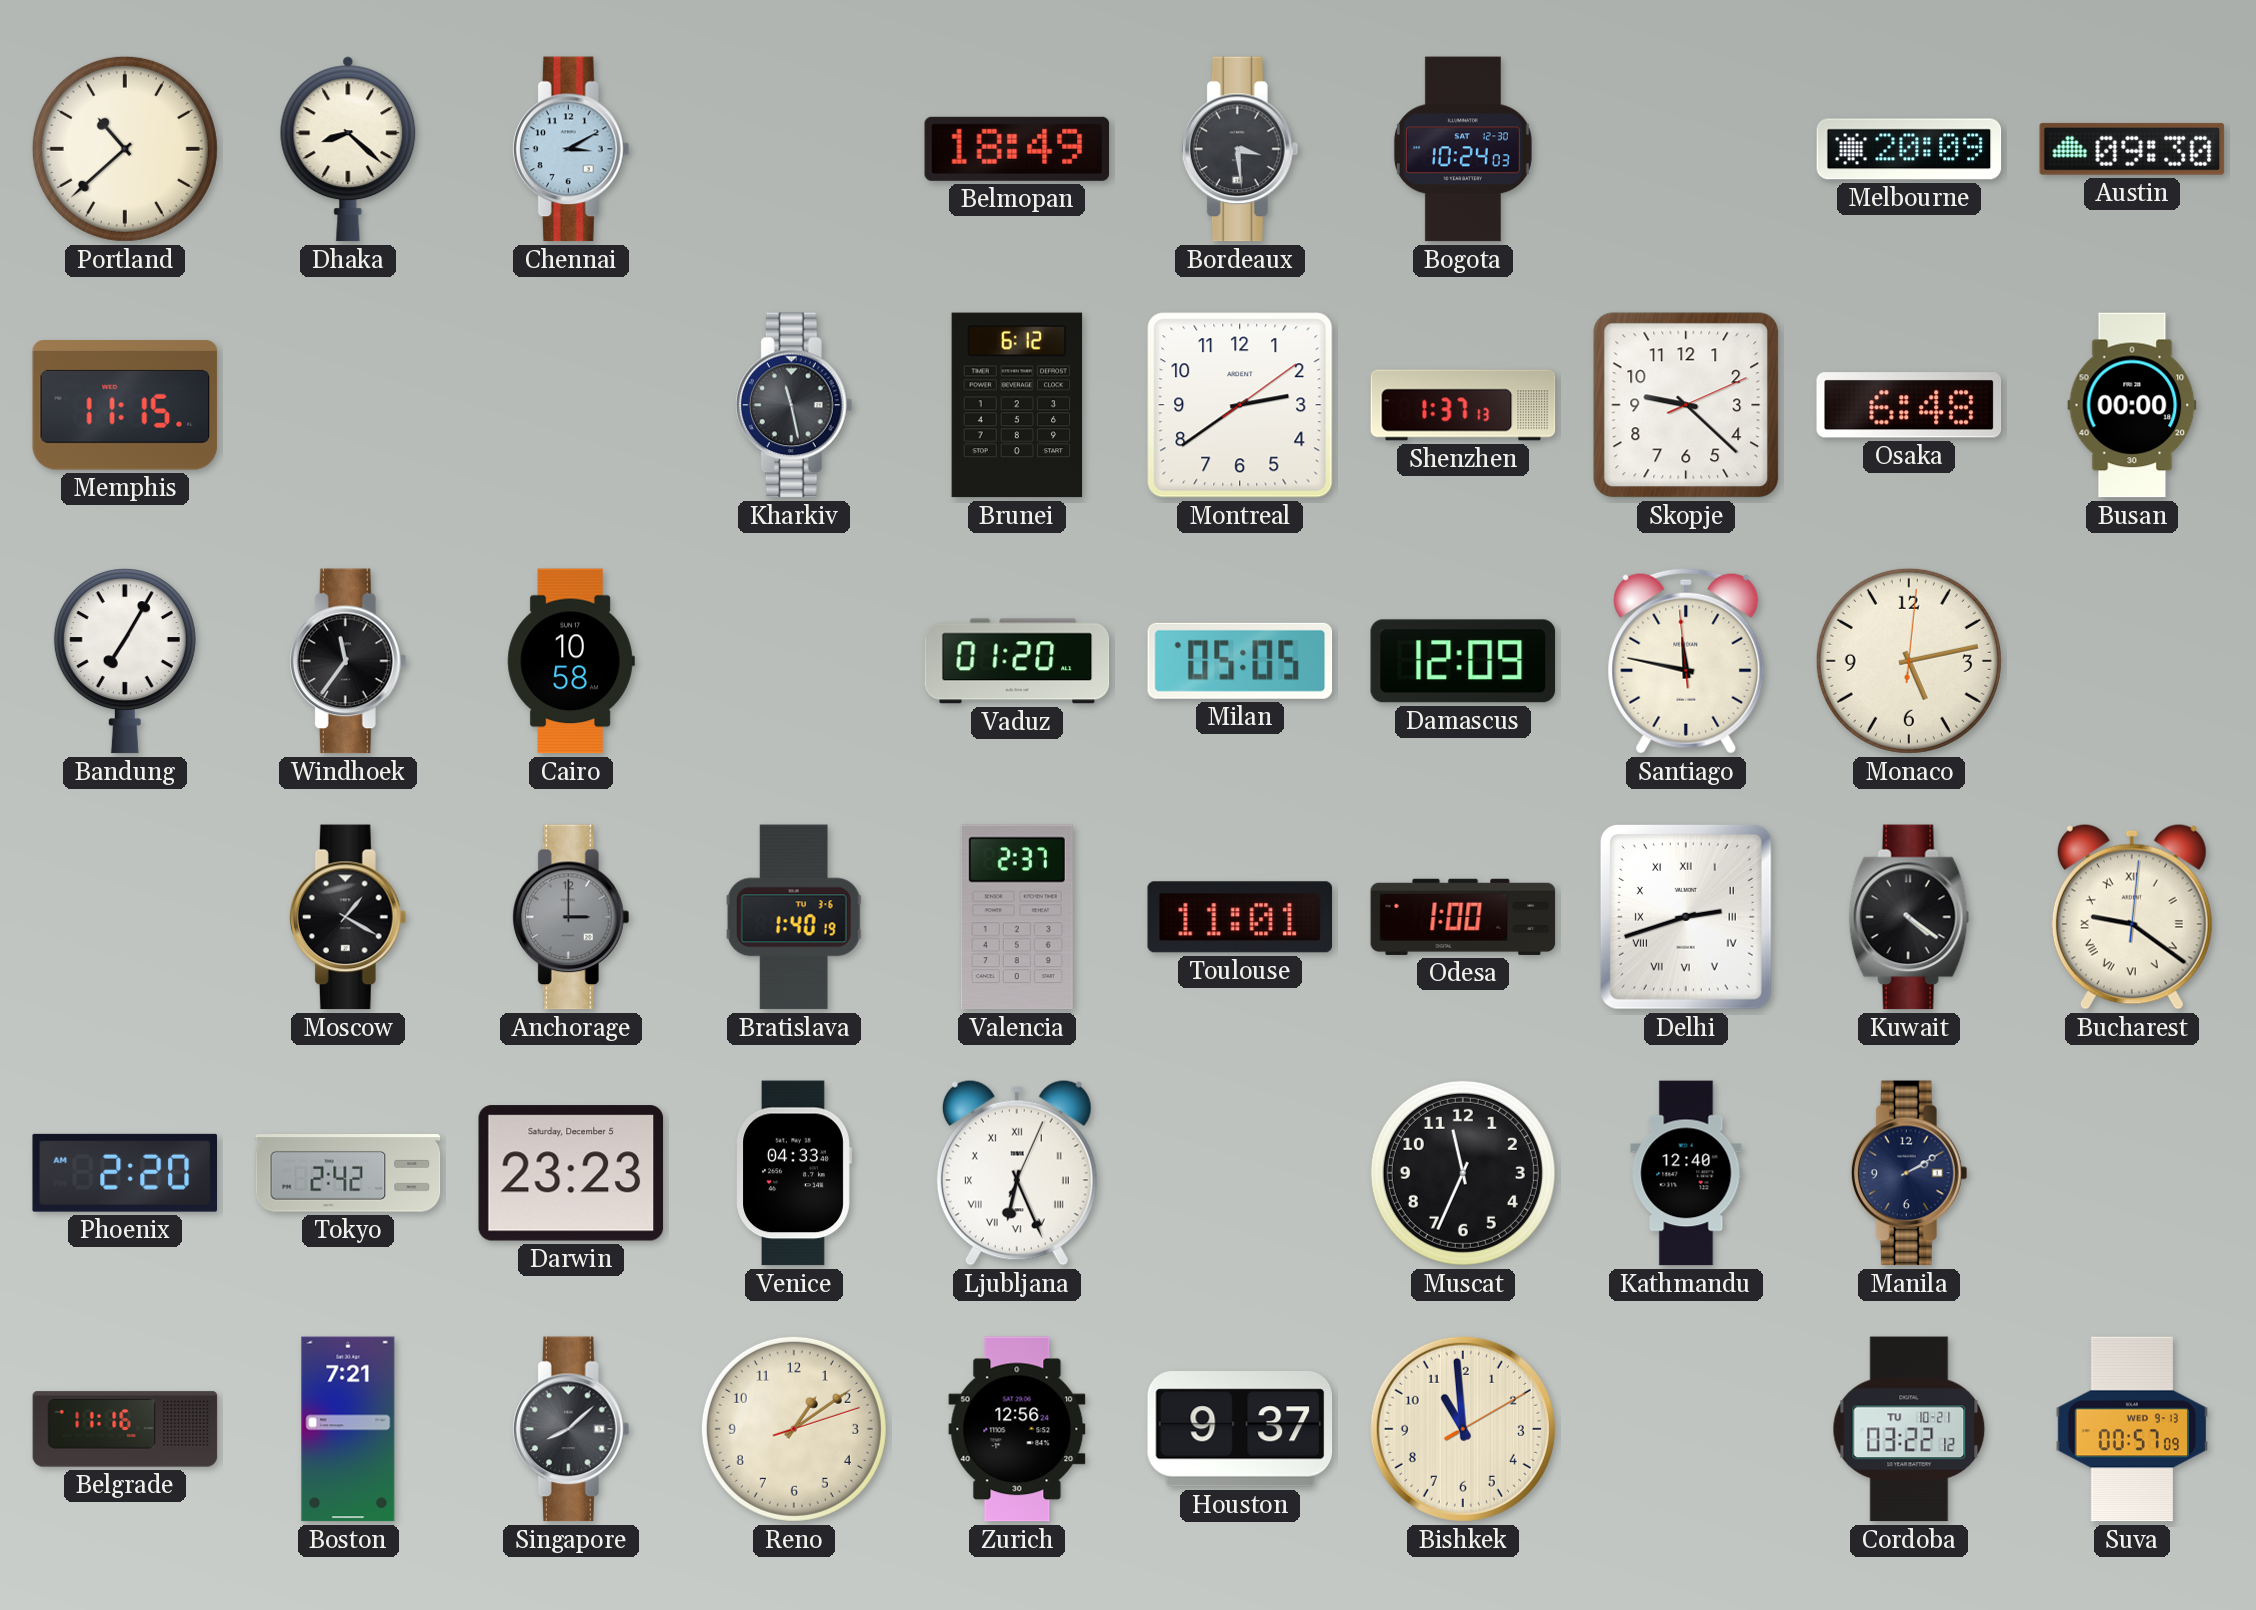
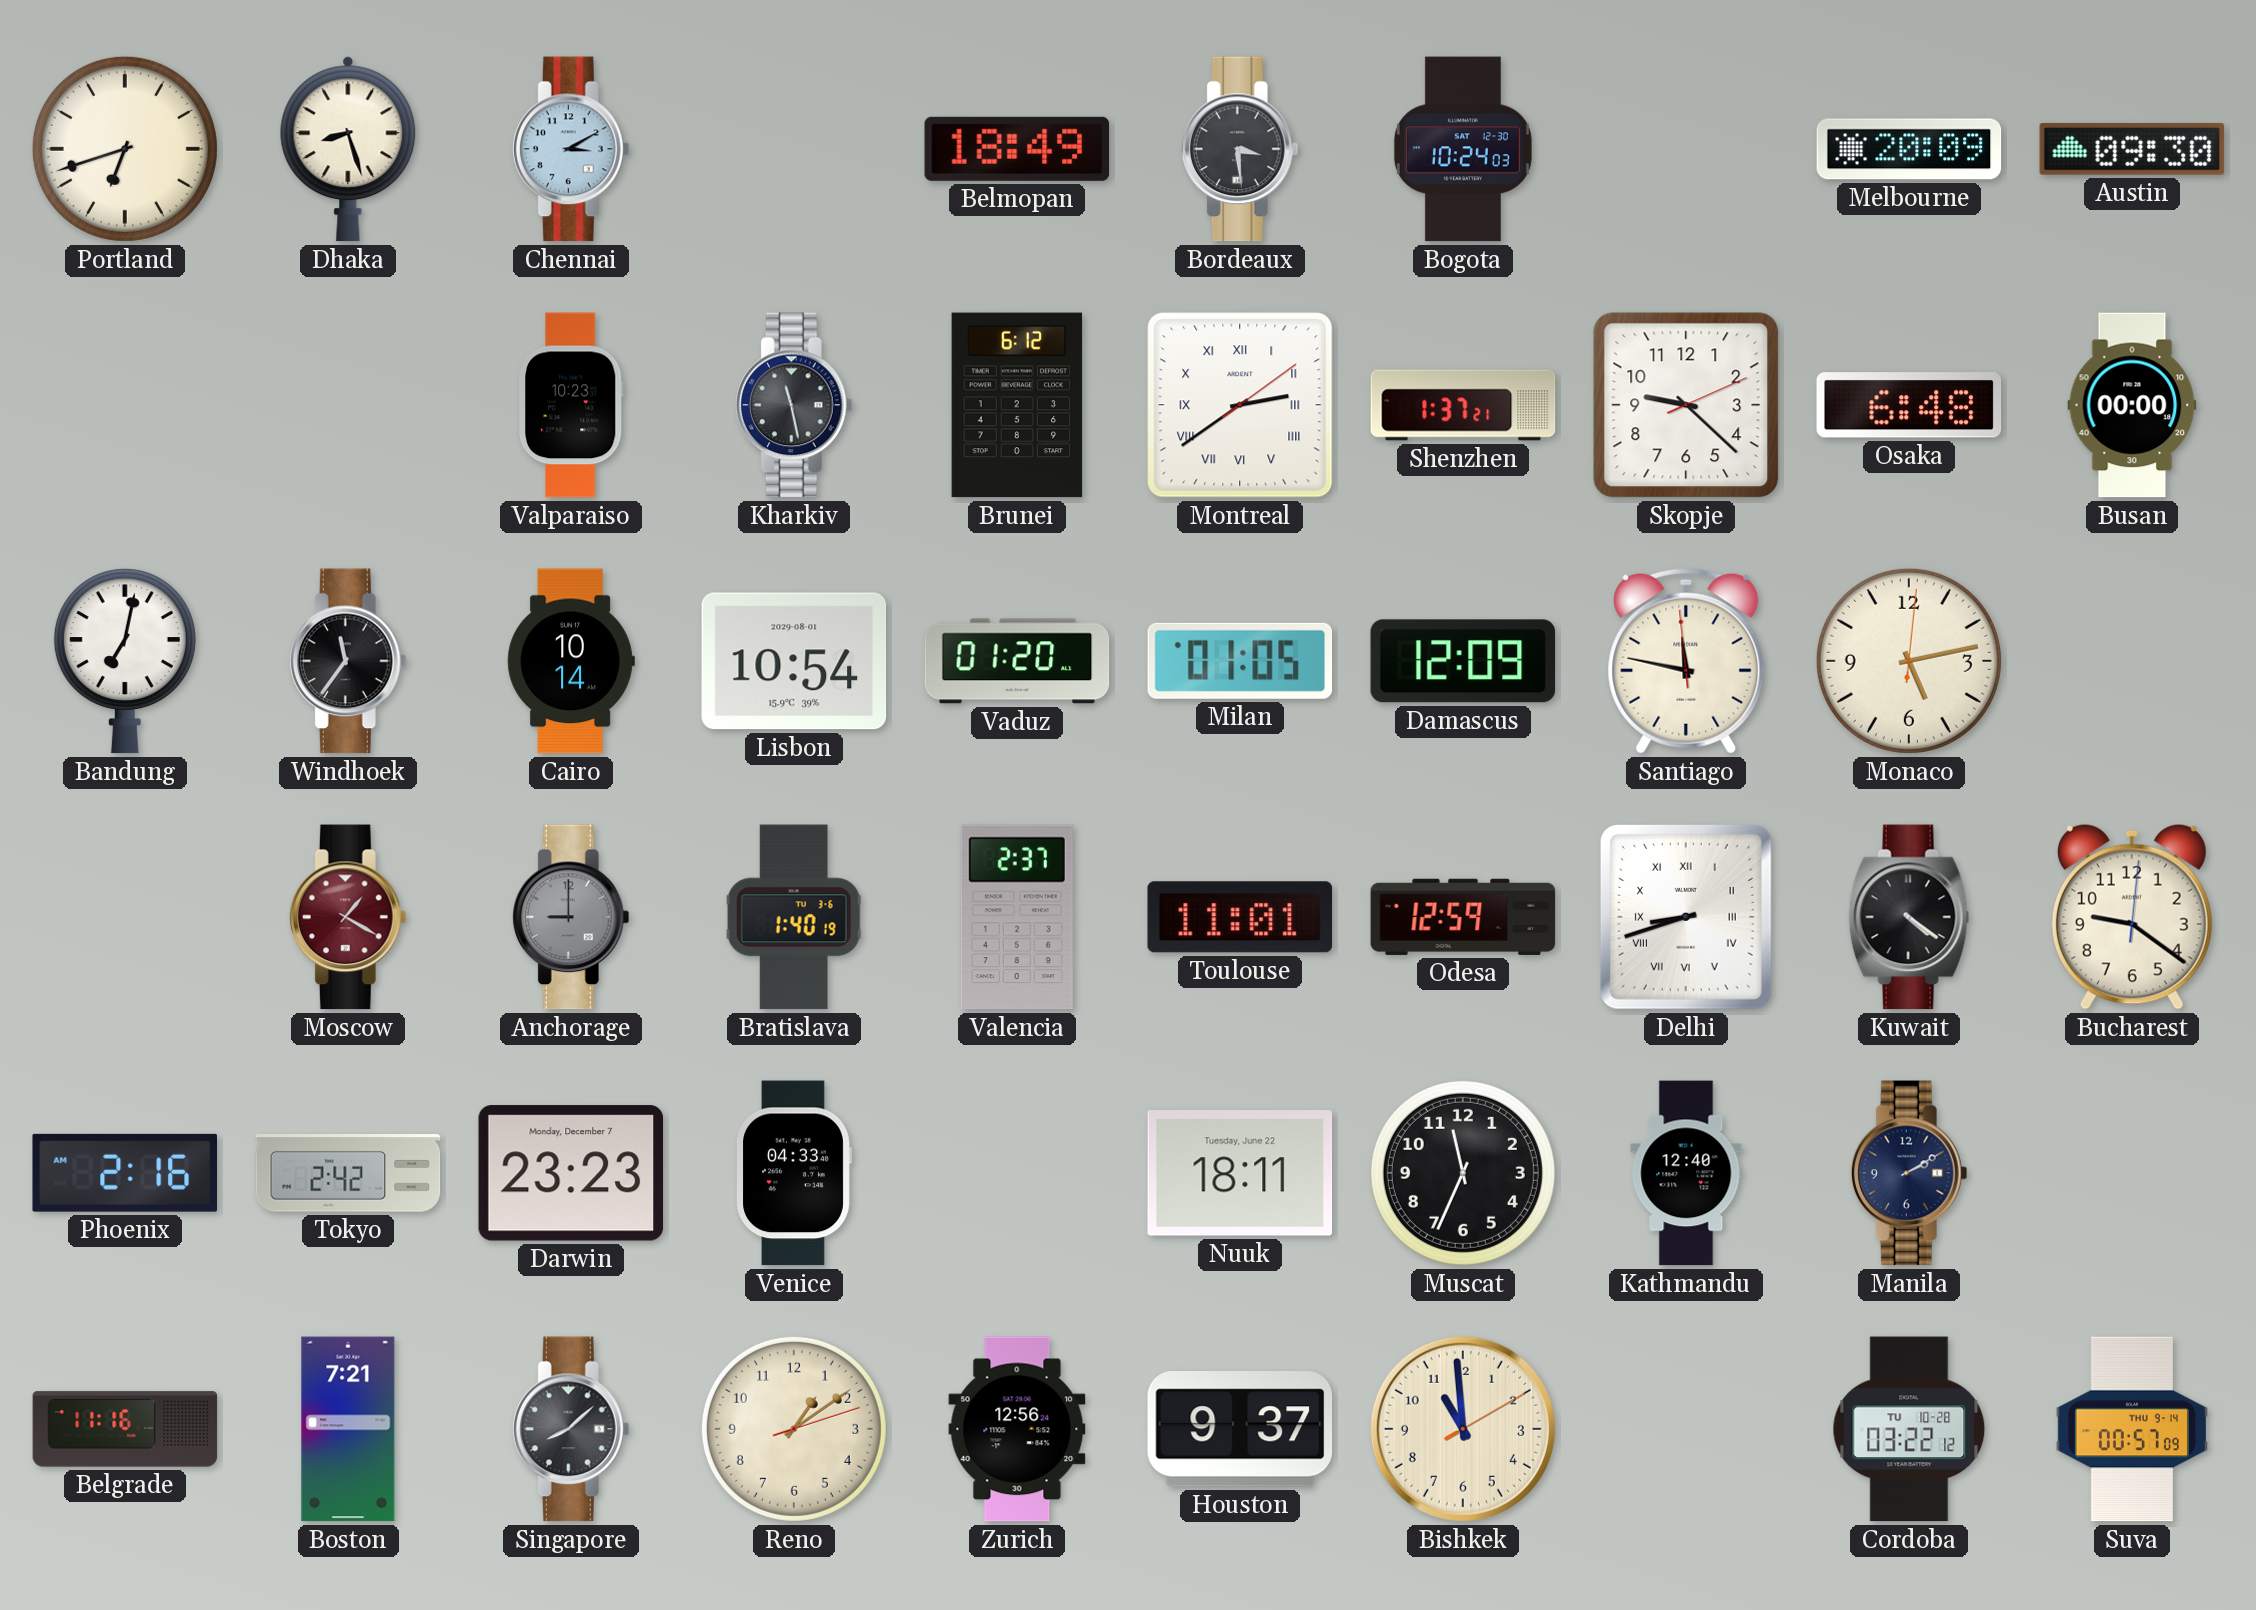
Portland: 10:38 -> 6:42
Dhaka: 8:22 -> 8:27
Memphis: 11:15 -> none
Valparaiso: none -> 10:23
Montreal numerals: Arabic -> Roman
Shenzhen: 1:37:13 -> 1:37:21
Bandung: 7:05 -> 7:02
Cairo: 10:58 -> 10:14
Lisbon: none -> 10:54
Milan: 05:05 -> 01:05
Moscow dial: black -> burgundy
Anchorage: 3:00 -> 9:00
Odesa: 1:00 -> 12:59
Delhi: 2:42 -> 8:42
Bucharest numerals: Roman -> Arabic
Phoenix: 2:20 -> 2:16
Darwin date: Saturday, December 5 -> Monday, December 7
Ljubljana: 6:26 -> none
Nuuk: none -> 18:11
Cordoba date: TU 10-21 -> TU 10-28
Suva date: WED 9-13 -> THU 9-14
